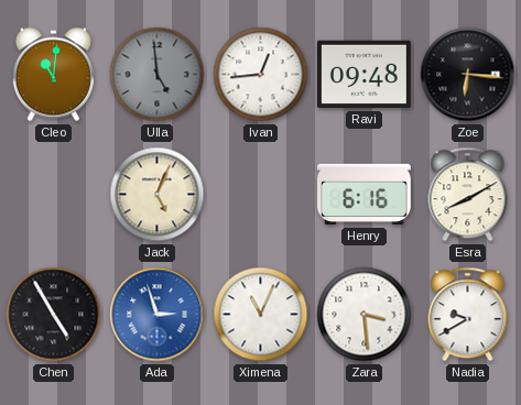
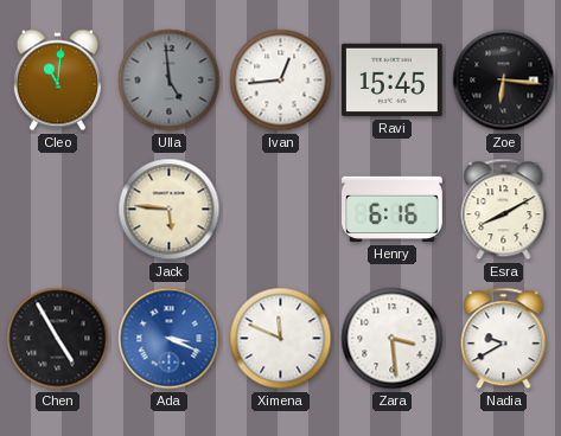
Ravi: 09:48 -> 15:45
Jack: 5:04 -> 5:46
Ada: 2:57 -> 3:19
Ximena: 11:04 -> 11:49
